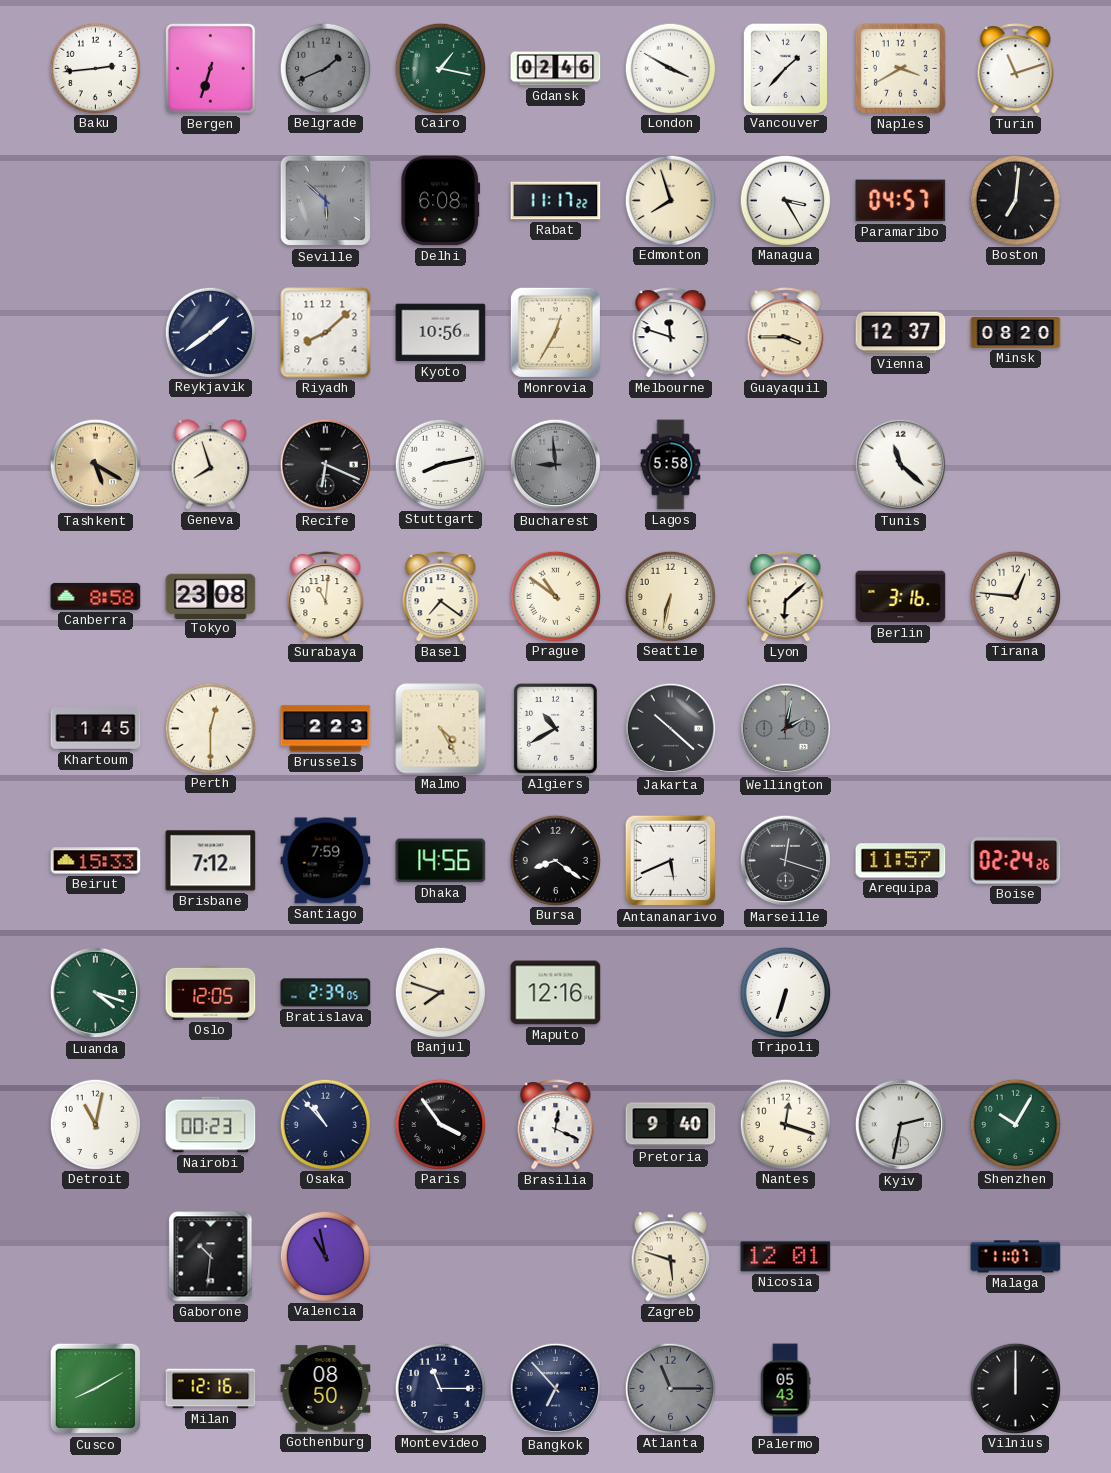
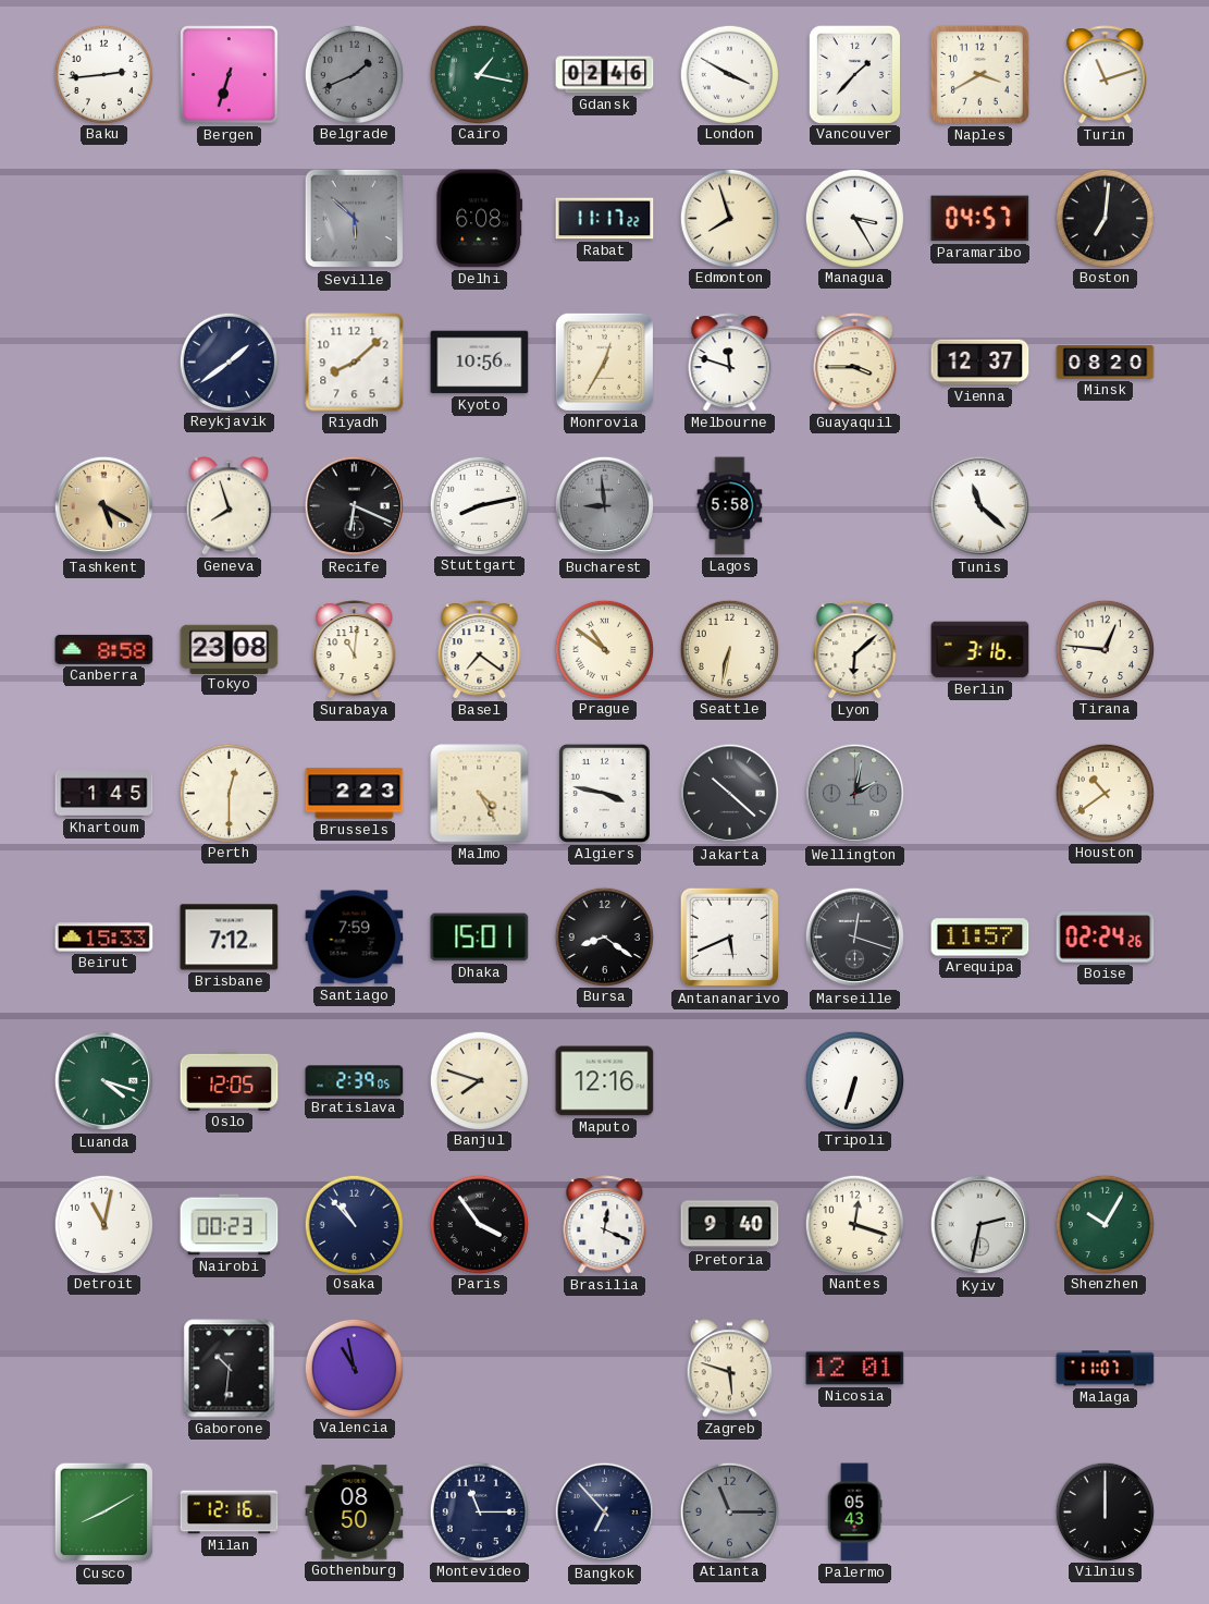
Algiers: 10:40 -> 3:47
Houston: none -> 10:39
Dhaka: 14:56 -> 15:01
